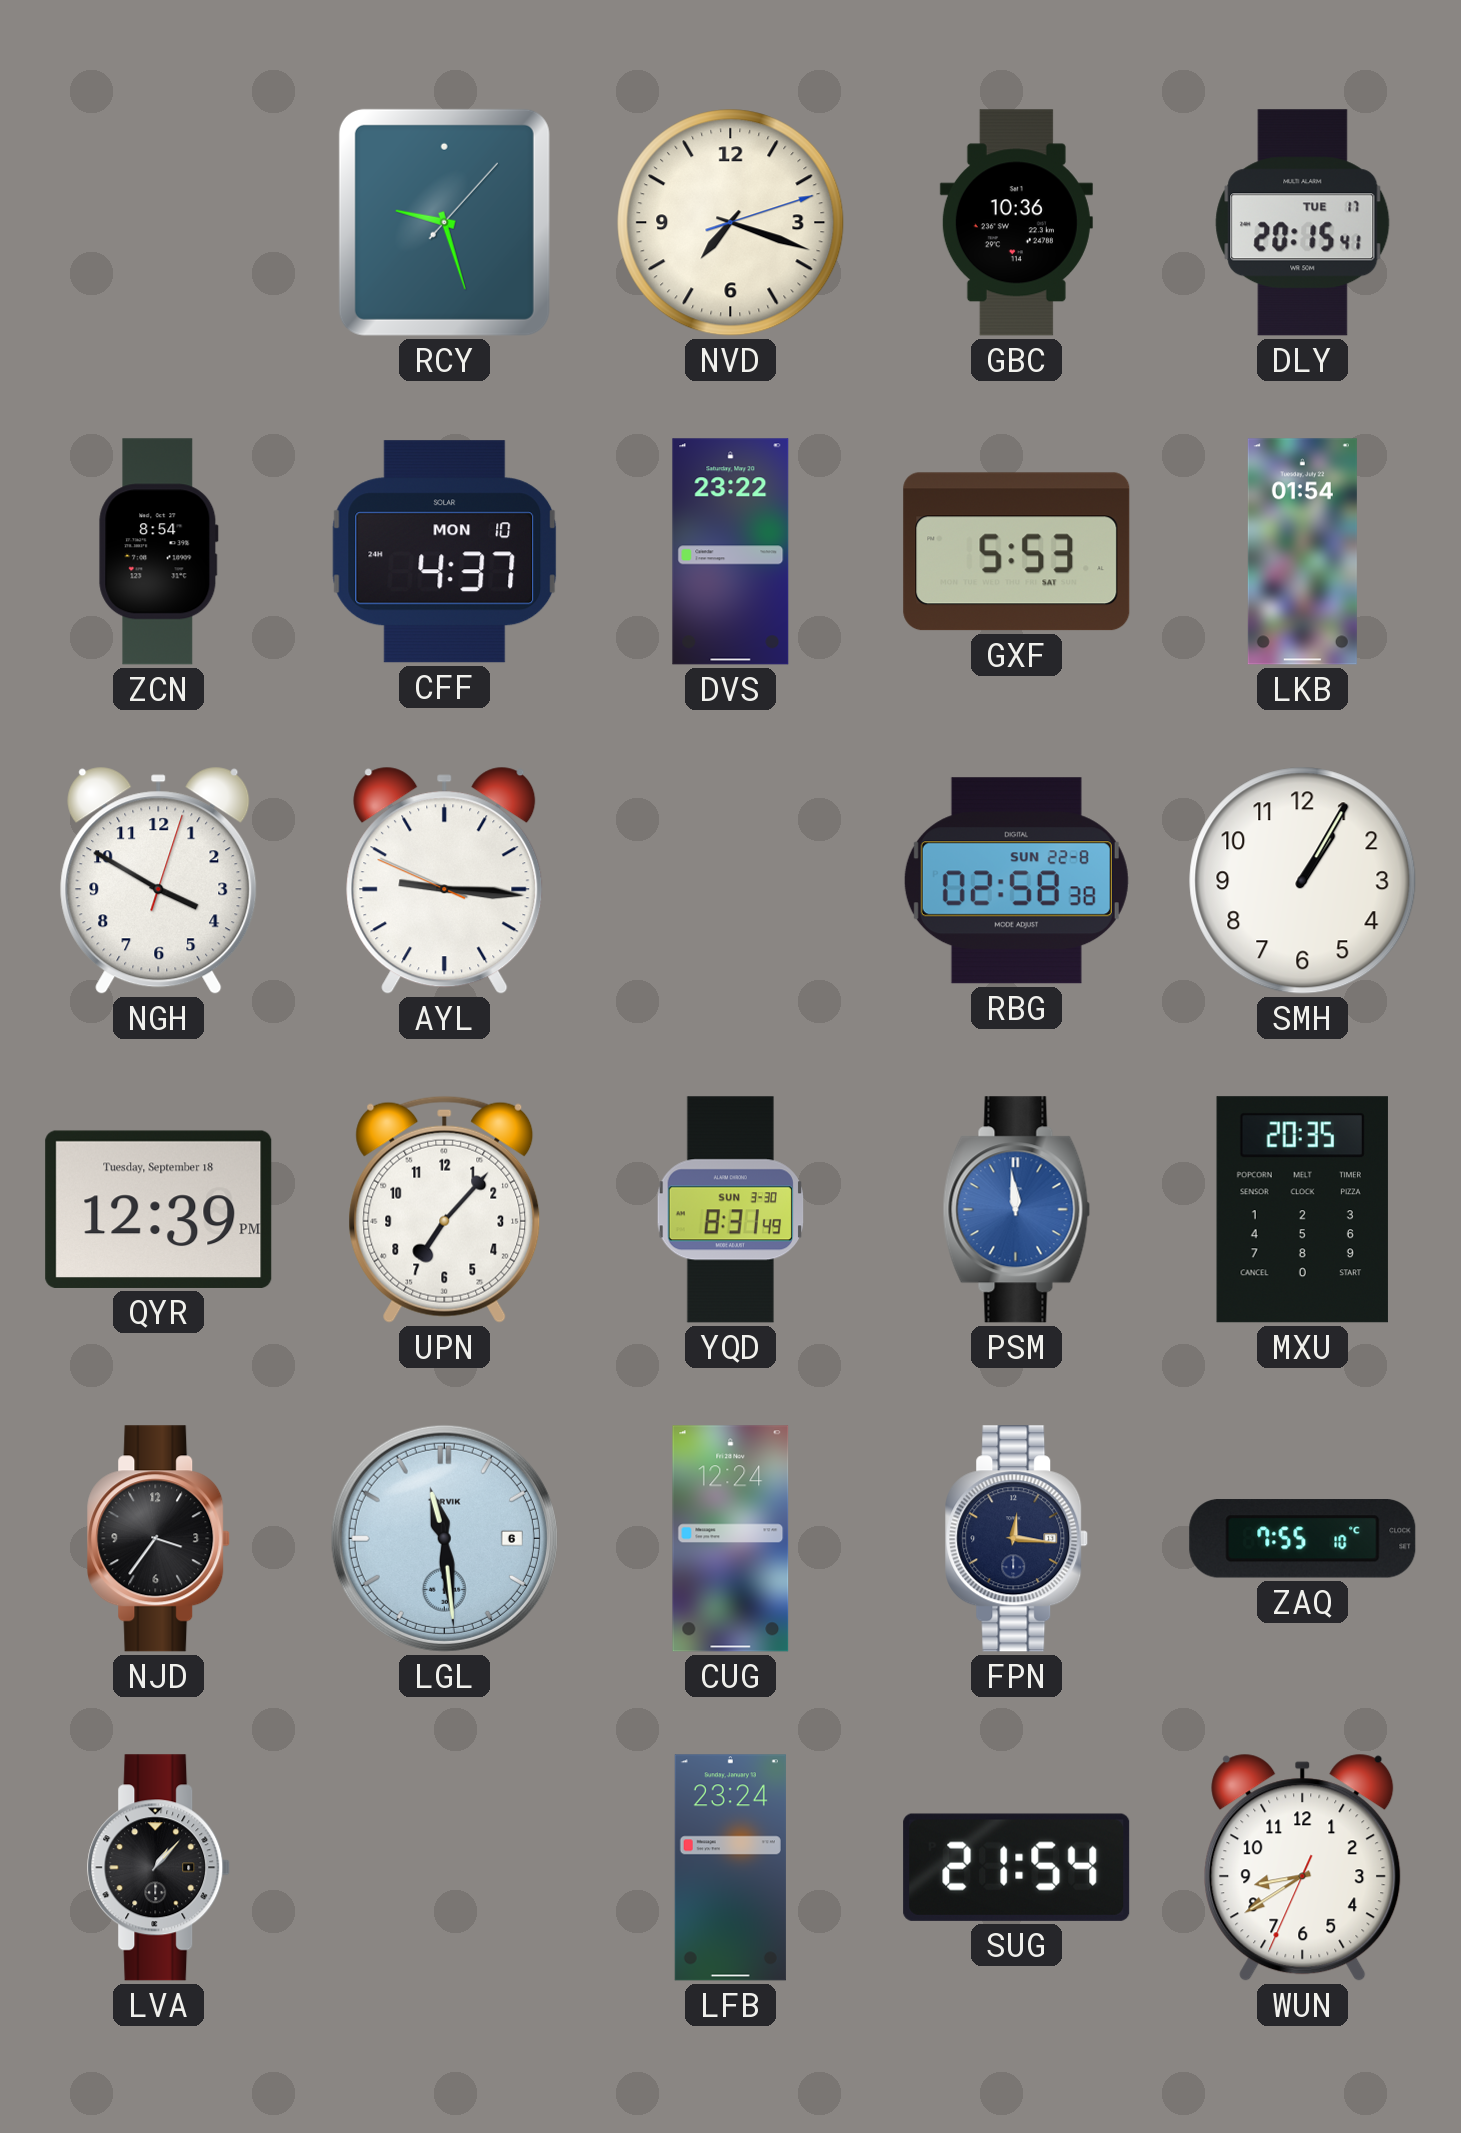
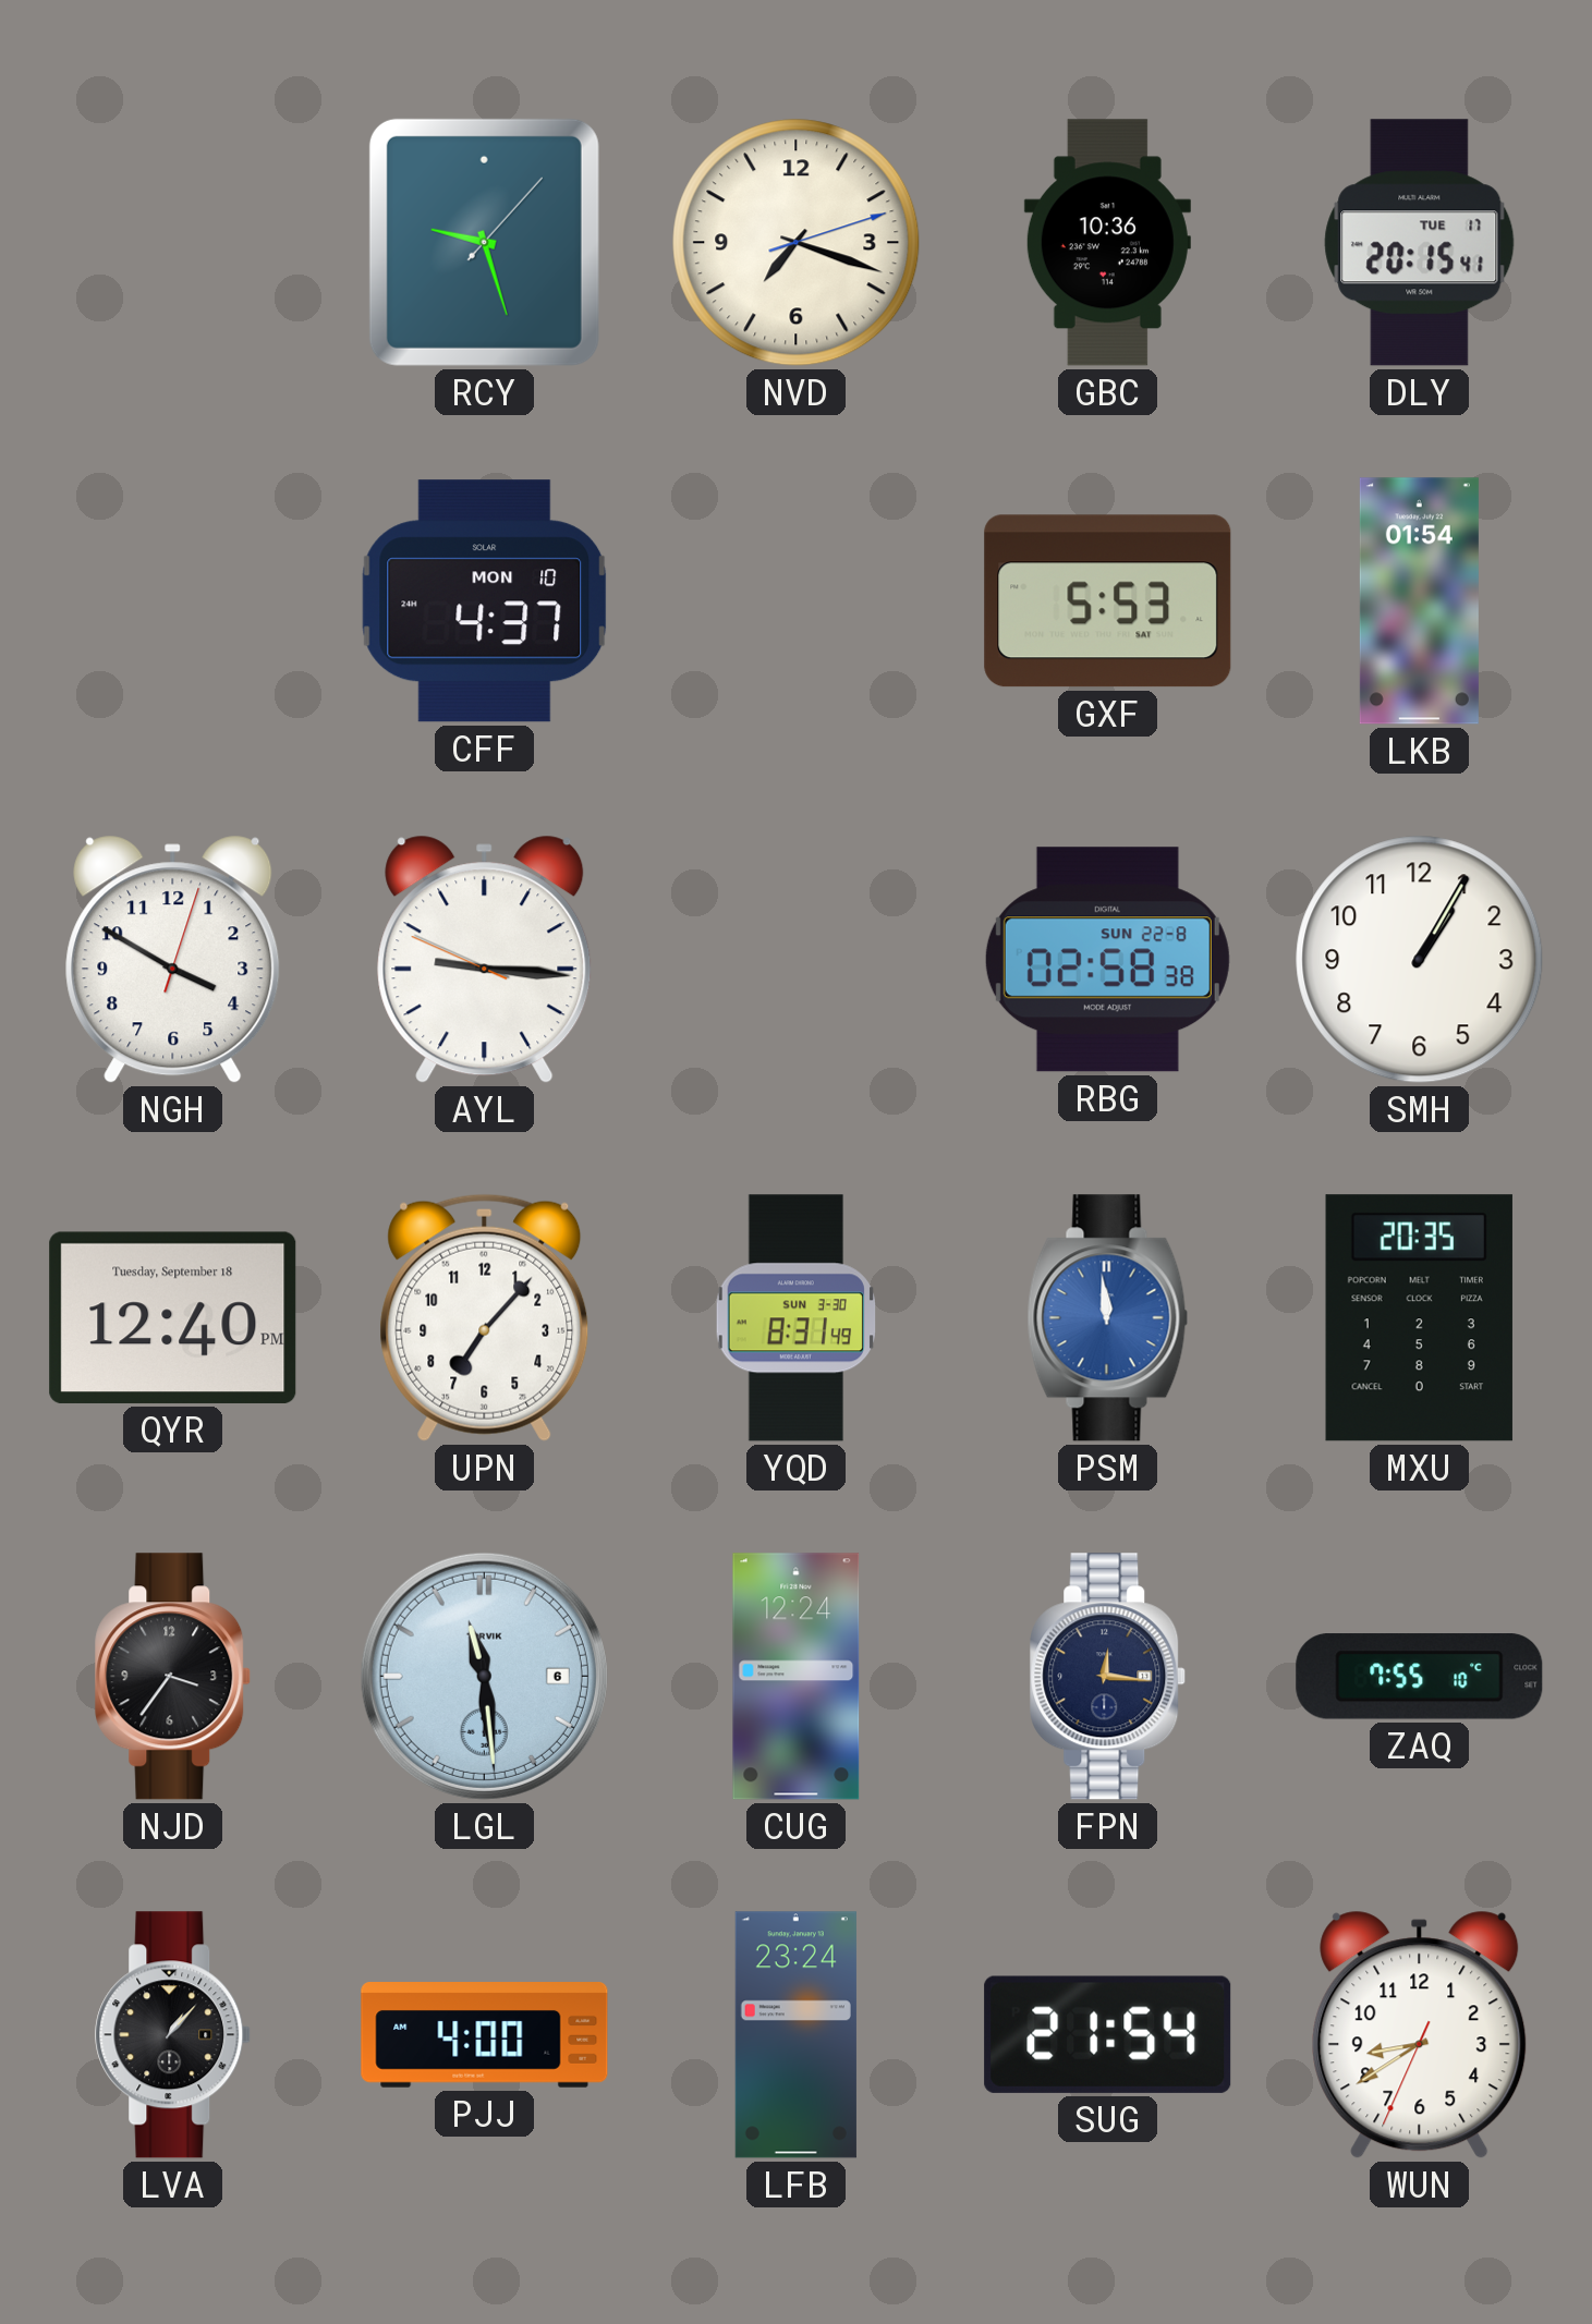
ZCN: 8:54 -> none
DVS: 23:22 -> none
QYR: 12:39 -> 12:40
PJJ: none -> 4:00
